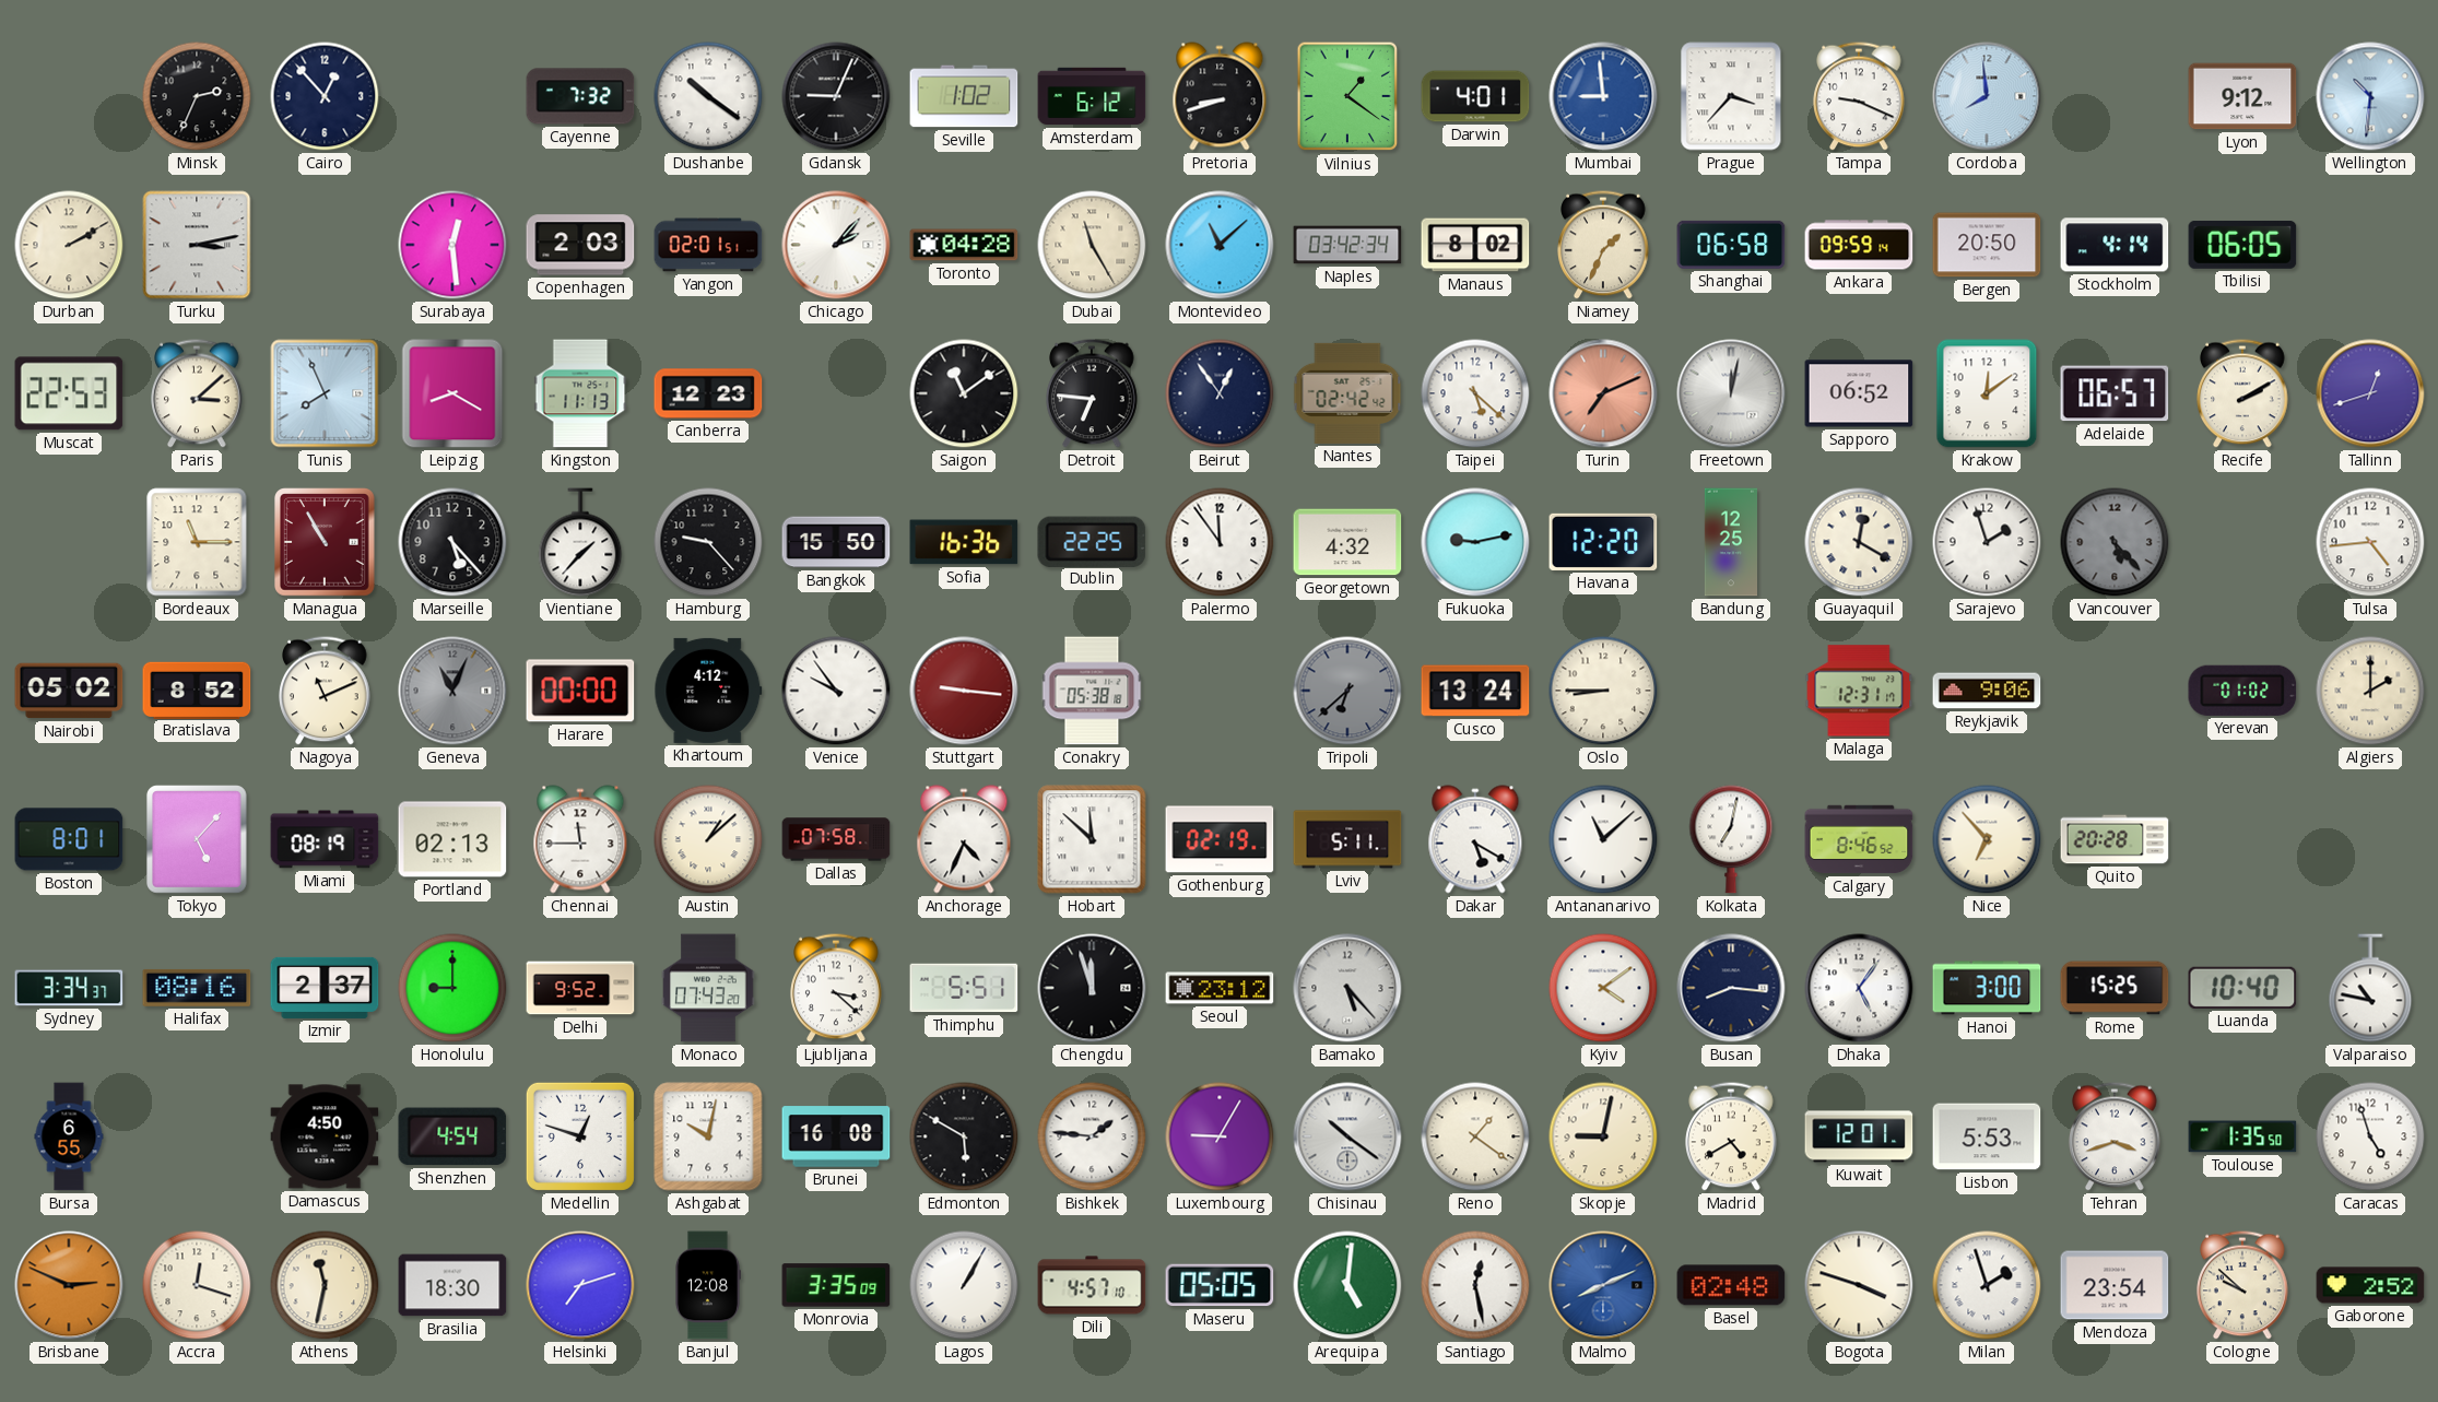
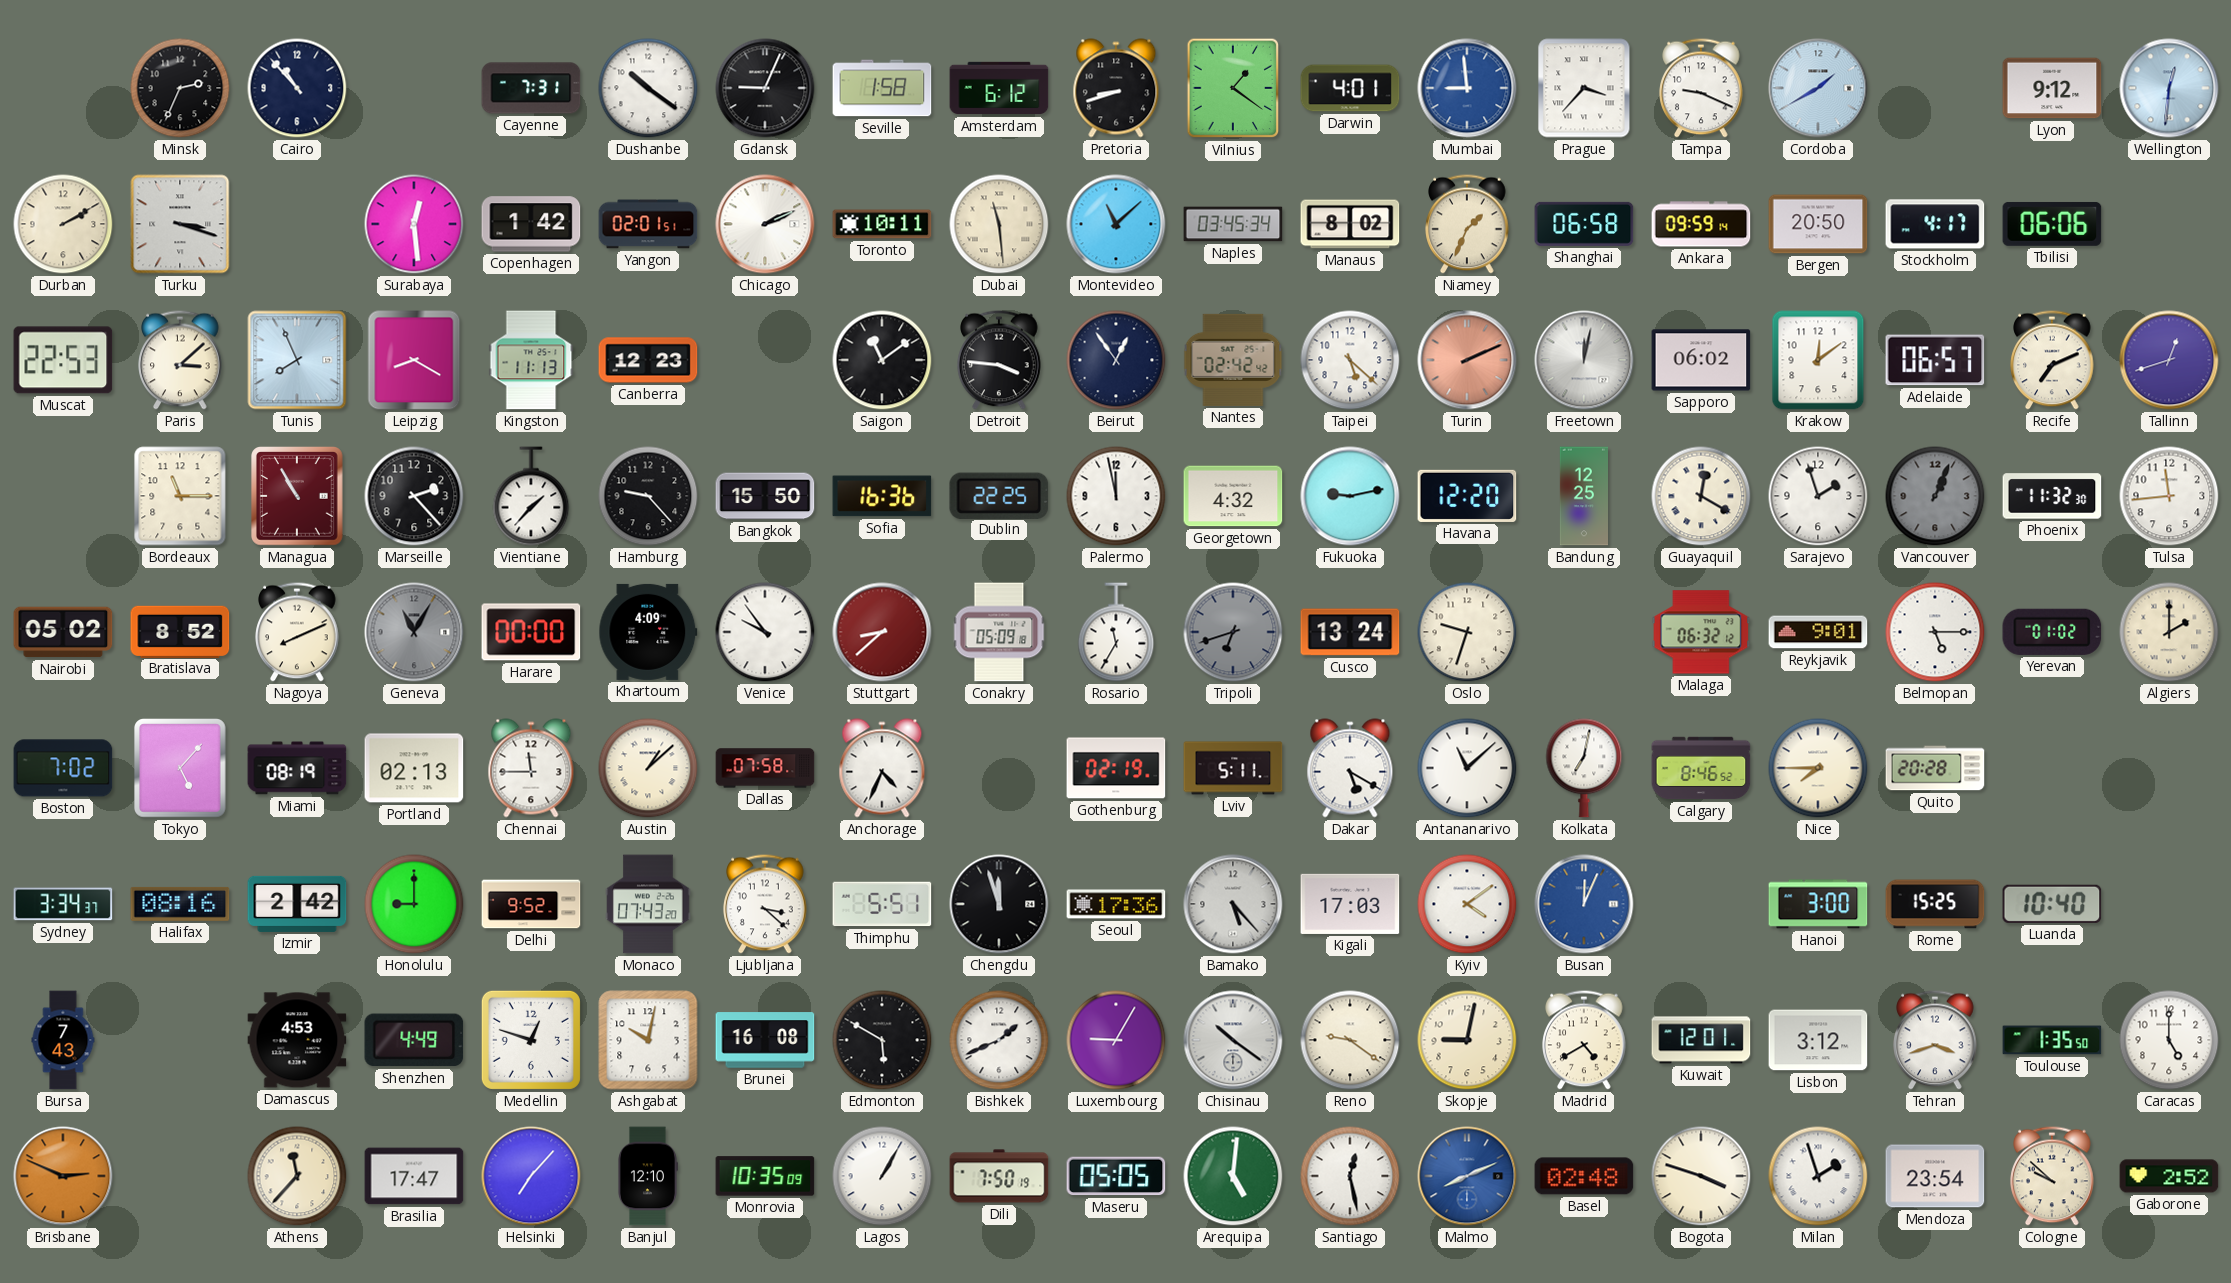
Cairo: 12:53 -> 10:53
Cayenne: 7:32 -> 7:31
Seville: 1:02 -> 1:58
Cordoba: 7:59 -> 1:40
Wellington: 10:31 -> 12:31
Turku: 3:13 -> 3:18
Copenhagen: 2:03 -> 1:42
Chicago: 2:07 -> 2:11
Toronto: 04:28 -> 10:11
Dubai: 11:25 -> 11:29
Naples: 03:42 -> 03:45
Stockholm: 4:14 -> 4:17
Tbilisi: 06:05 -> 06:06
Detroit: 6:46 -> 3:46
Turin: 7:11 -> 2:11
Sapporo: 06:52 -> 06:02
Recife: 2:10 -> 7:11
Marseille: 5:23 -> 2:23
Palermo: 11:54 -> 11:58
Vancouver: 5:23 -> 1:04
Phoenix: none -> 11:32
Tulsa: 4:44 -> 11:44
Nagoya: 11:11 -> 8:11
Geneva: 11:04 -> 11:05
Khartoum: 4:12 -> 4:09
Stuttgart: 9:16 -> 8:38
Conakry: 05:38 -> 05:09
Rosario: none -> 11:35
Tripoli: 6:38 -> 6:42
Oslo: 8:45 -> 9:33
Malaga: 12:31 -> 06:32
Reykjavik: 9:06 -> 9:01
Belmopan: none -> 5:15
Boston: 8:01 -> 7:02
Hobart: 11:52 -> none
Nice: 6:53 -> 7:45
Izmir: 2:37 -> 2:42
Seoul: 23:12 -> 17:36
Kigali: none -> 17:03
Busan: 8:16 -> 12:04
Busan dial: navy -> blue
Dhaka: 5:06 -> none
Valparaiso: 10:47 -> none
Bursa: 6:55 -> 7:43
Damascus: 4:50 -> 4:53
Shenzhen: 4:54 -> 4:49
Bishkek: 1:46 -> 1:41
Reno: 1:21 -> 9:21
Lisbon: 5:53 -> 3:12
Caracas: 4:57 -> 5:00
Accra: 12:18 -> none
Athens: 11:32 -> 11:37
Brasilia: 18:30 -> 17:47
Helsinki: 7:12 -> 7:07
Banjul: 12:08 -> 12:10
Monrovia: 3:35 -> 10:35
Dili: 4:57 -> 7:50
